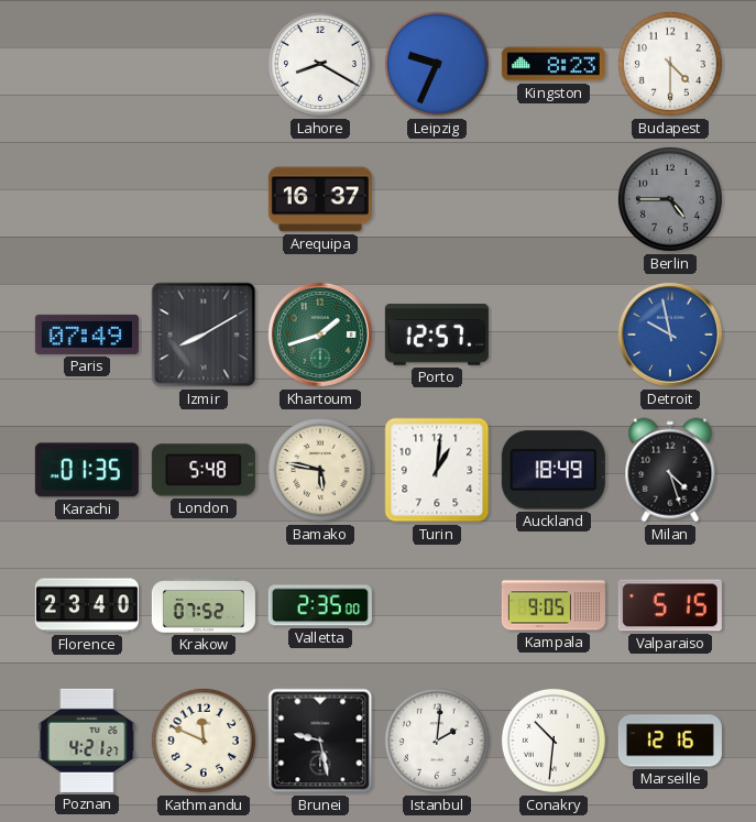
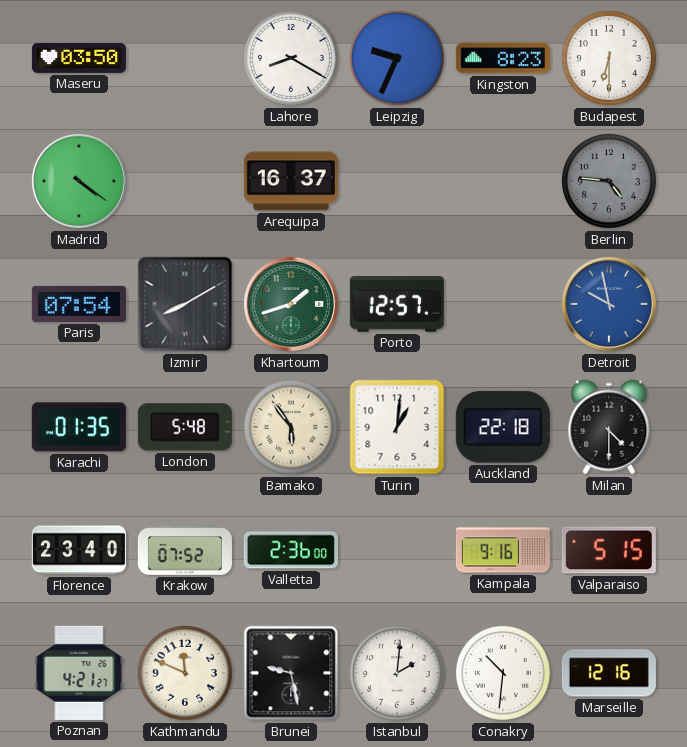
Maseru: none -> 03:50
Budapest: 4:30 -> 6:30
Madrid: none -> 4:21
Berlin: 4:45 -> 4:46
Paris: 07:49 -> 07:54
Bamako: 5:47 -> 5:54
Auckland: 18:49 -> 22:18
Milan: 4:27 -> 4:30
Valletta: 2:35 -> 2:36
Kampala: 9:05 -> 9:16
